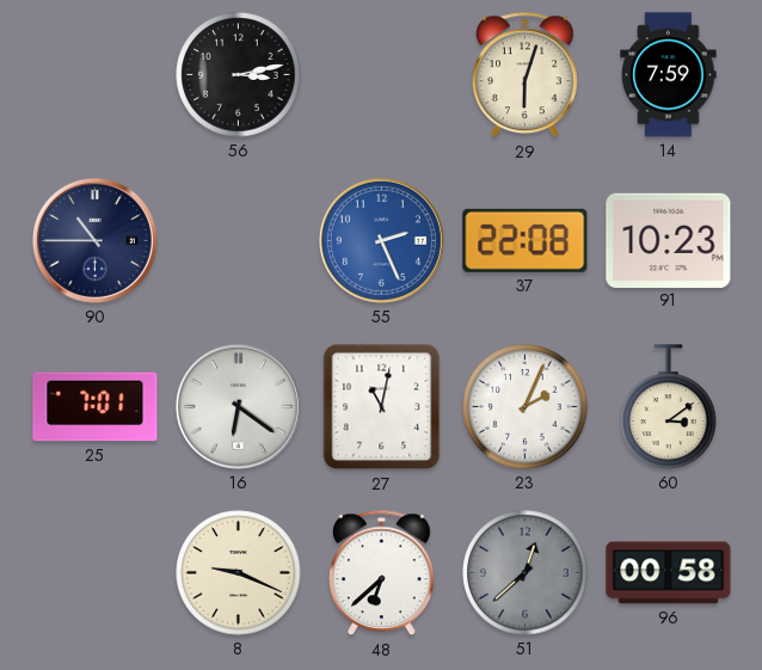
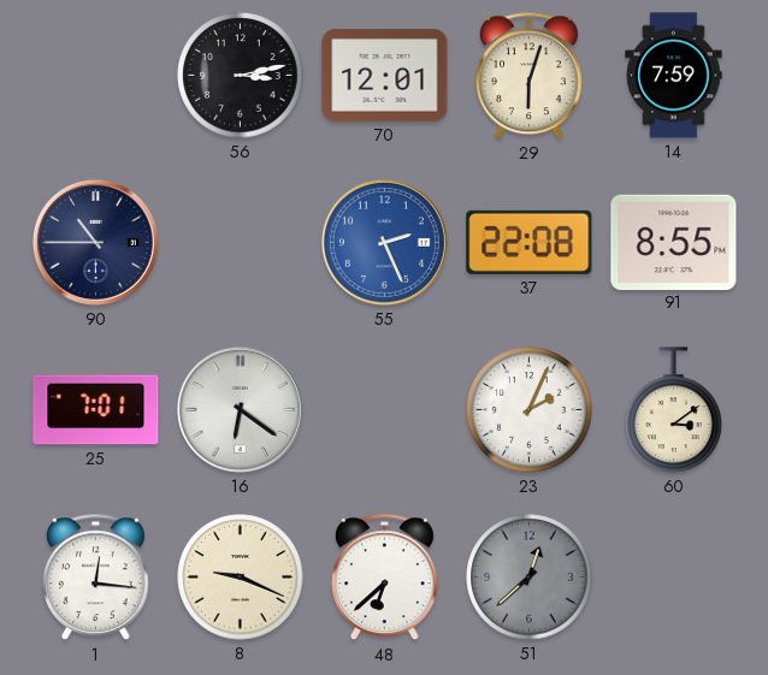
70: none -> 12:01
91: 10:23 -> 8:55
27: 11:02 -> none
1: none -> 12:16
96: 00:58 -> none
